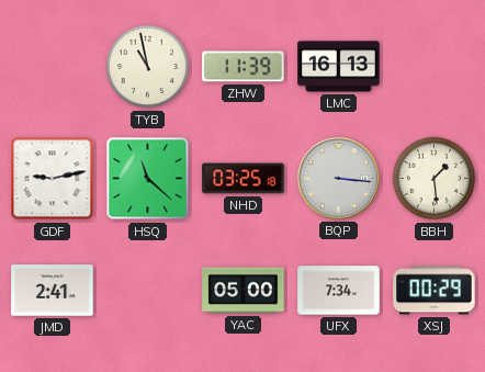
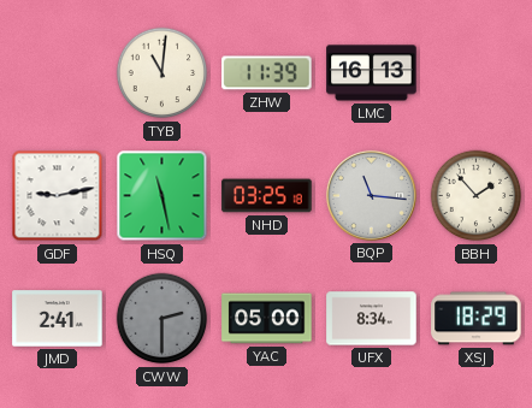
TYB: 10:58 -> 11:01
HSQ: 11:22 -> 11:28
BQP: 3:16 -> 11:16
BBH: 1:29 -> 1:53
CWW: none -> 2:30
UFX: 7:34 -> 8:34
XSJ: 00:29 -> 18:29
